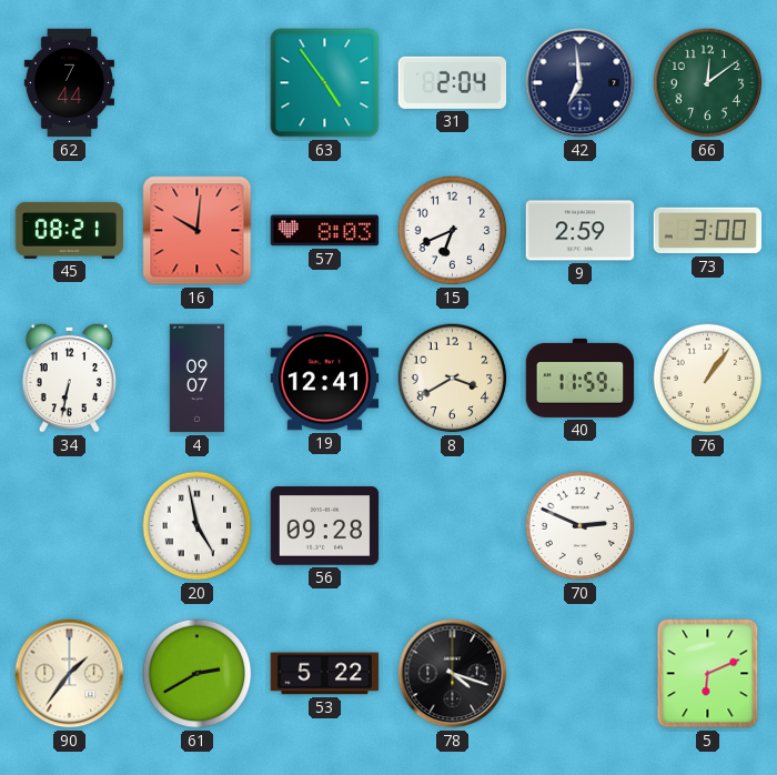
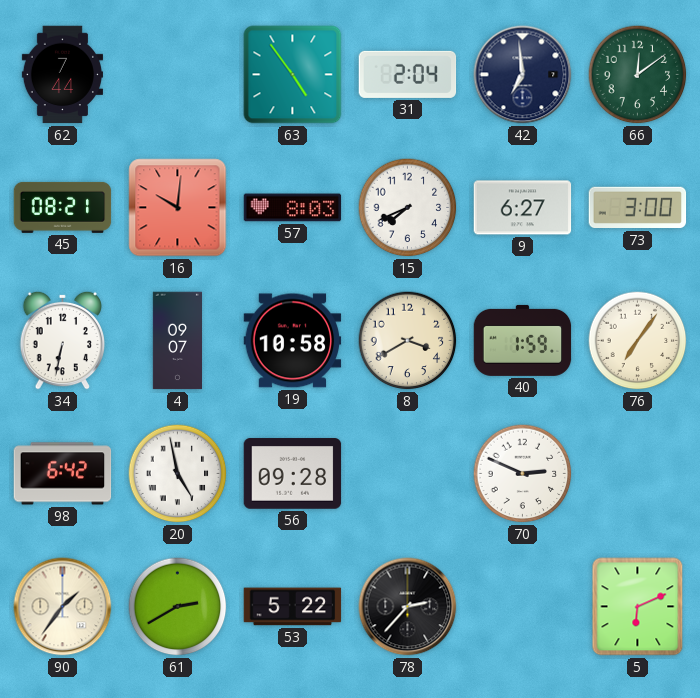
15: 6:41 -> 7:41
9: 2:59 -> 6:27
19: 12:41 -> 10:58
40: 11:59 -> 1:59
76: 1:06 -> 7:06
98: none -> 6:42
78: 4:18 -> 2:37
